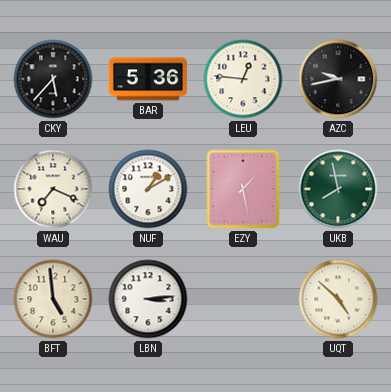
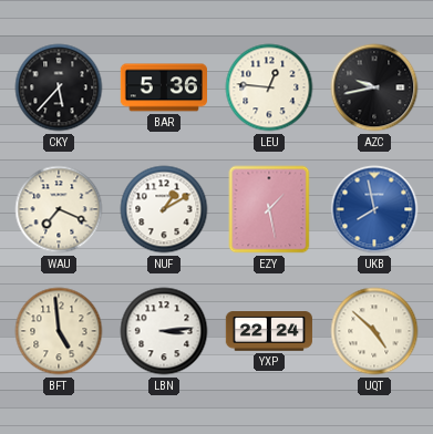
UKB dial: green -> blue
YXP: none -> 22:24
